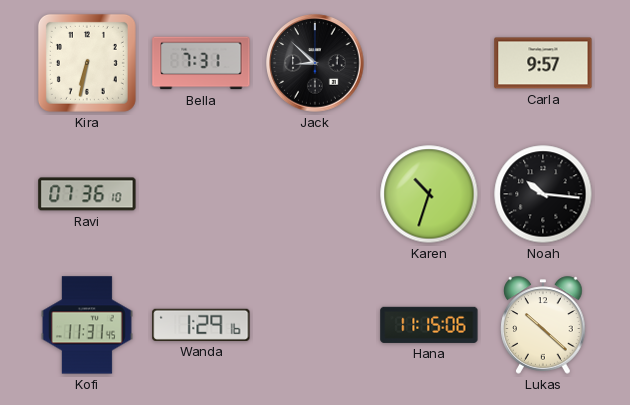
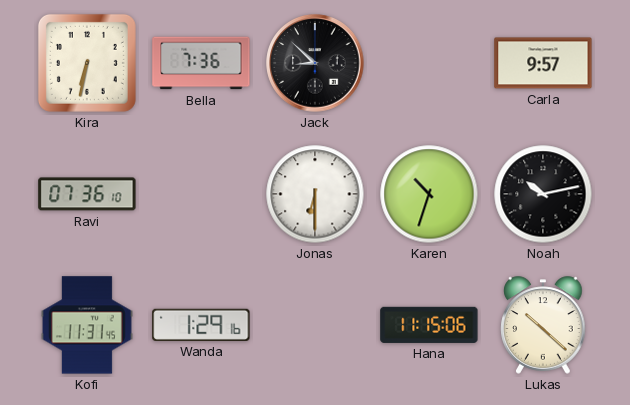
Bella: 7:31 -> 7:36
Jonas: none -> 6:30
Noah: 10:16 -> 10:13
